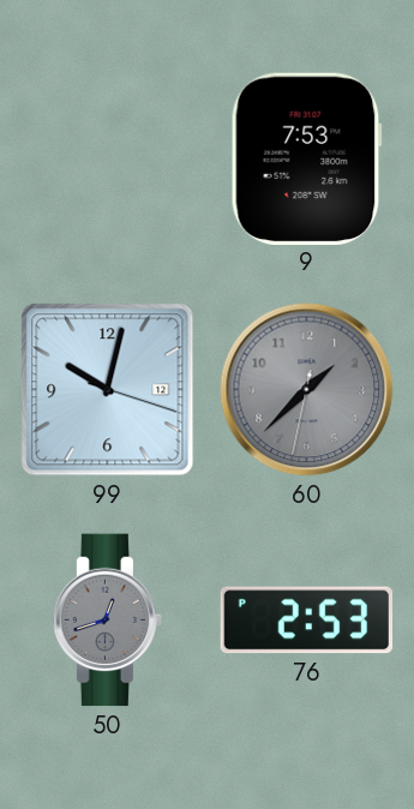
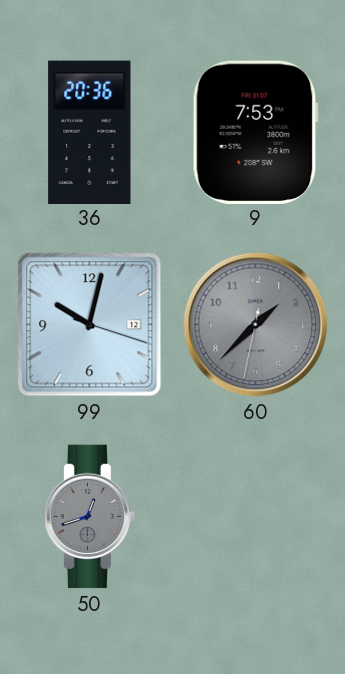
36: none -> 20:36
76: 2:53 -> none
